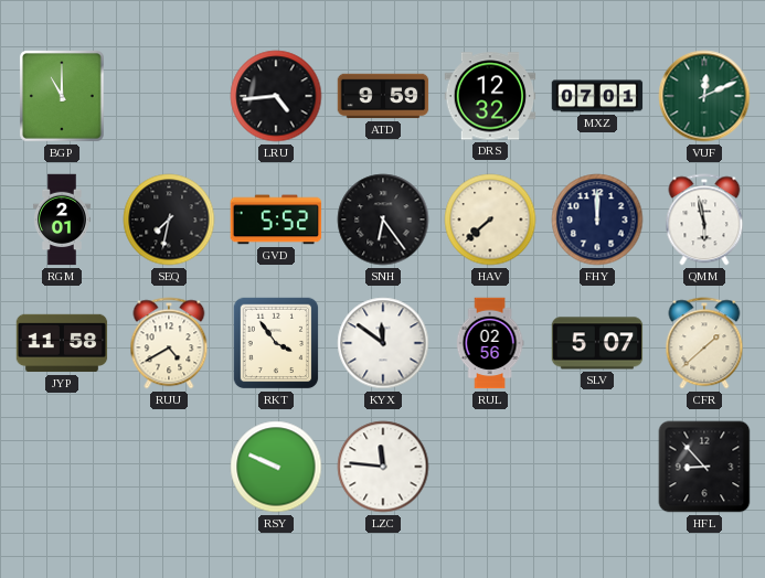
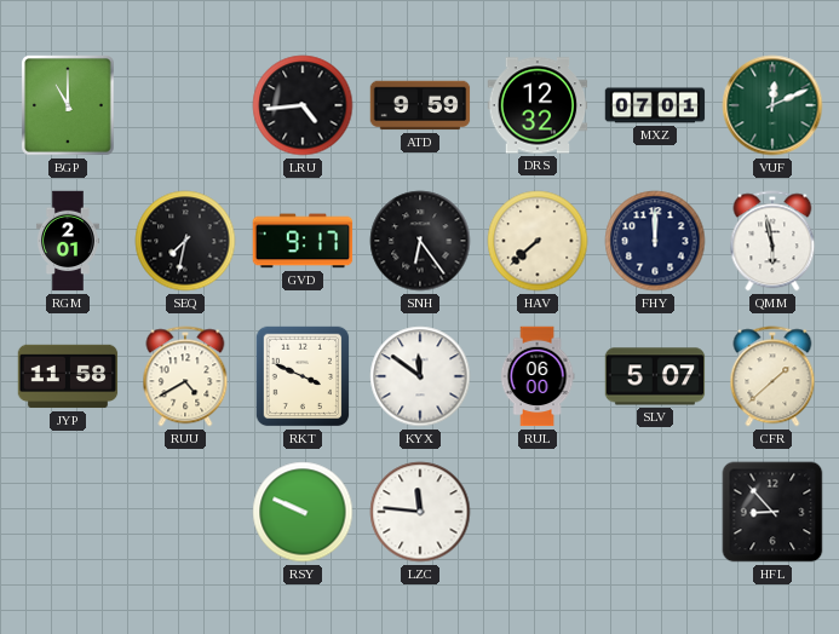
GVD: 5:52 -> 9:17
RKT: 3:54 -> 3:49
RUL: 02:56 -> 06:00
